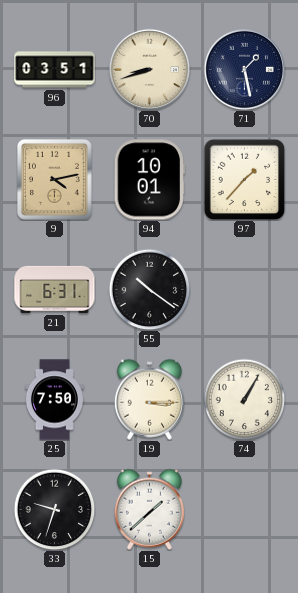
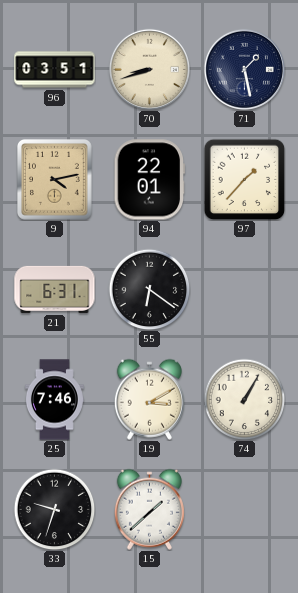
94: 10:01 -> 22:01
55: 10:21 -> 6:21
25: 7:50 -> 7:46
19: 3:15 -> 3:10
